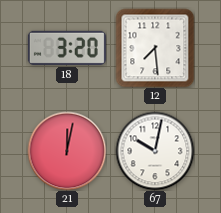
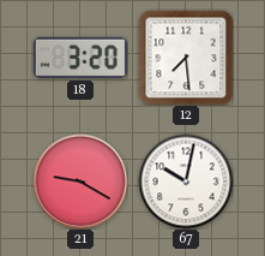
21: 12:02 -> 9:20
